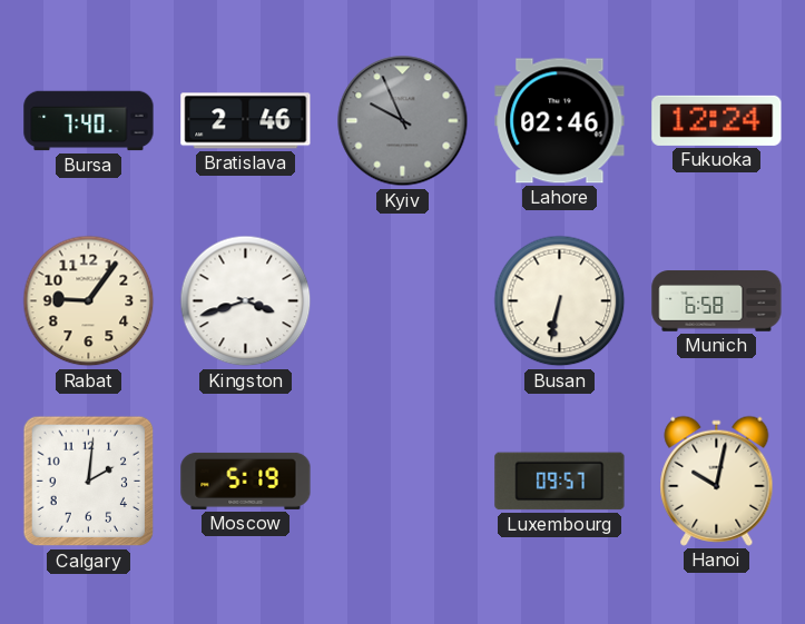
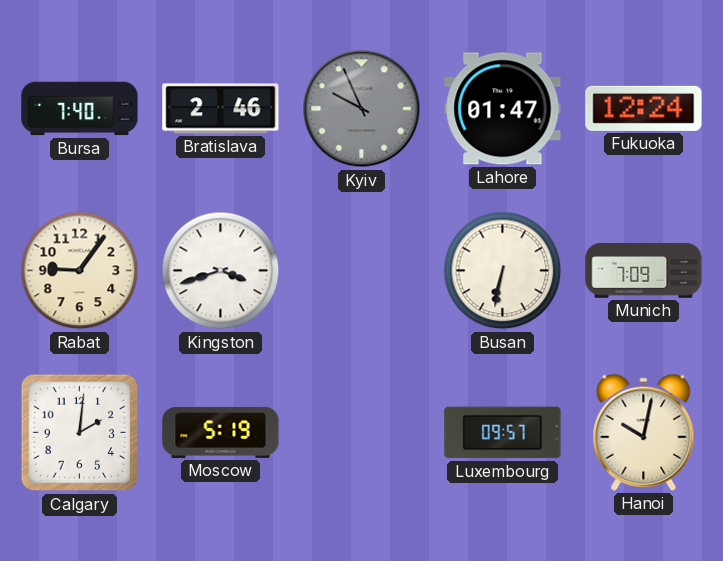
Lahore: 02:46 -> 01:47
Munich: 6:58 -> 7:09
